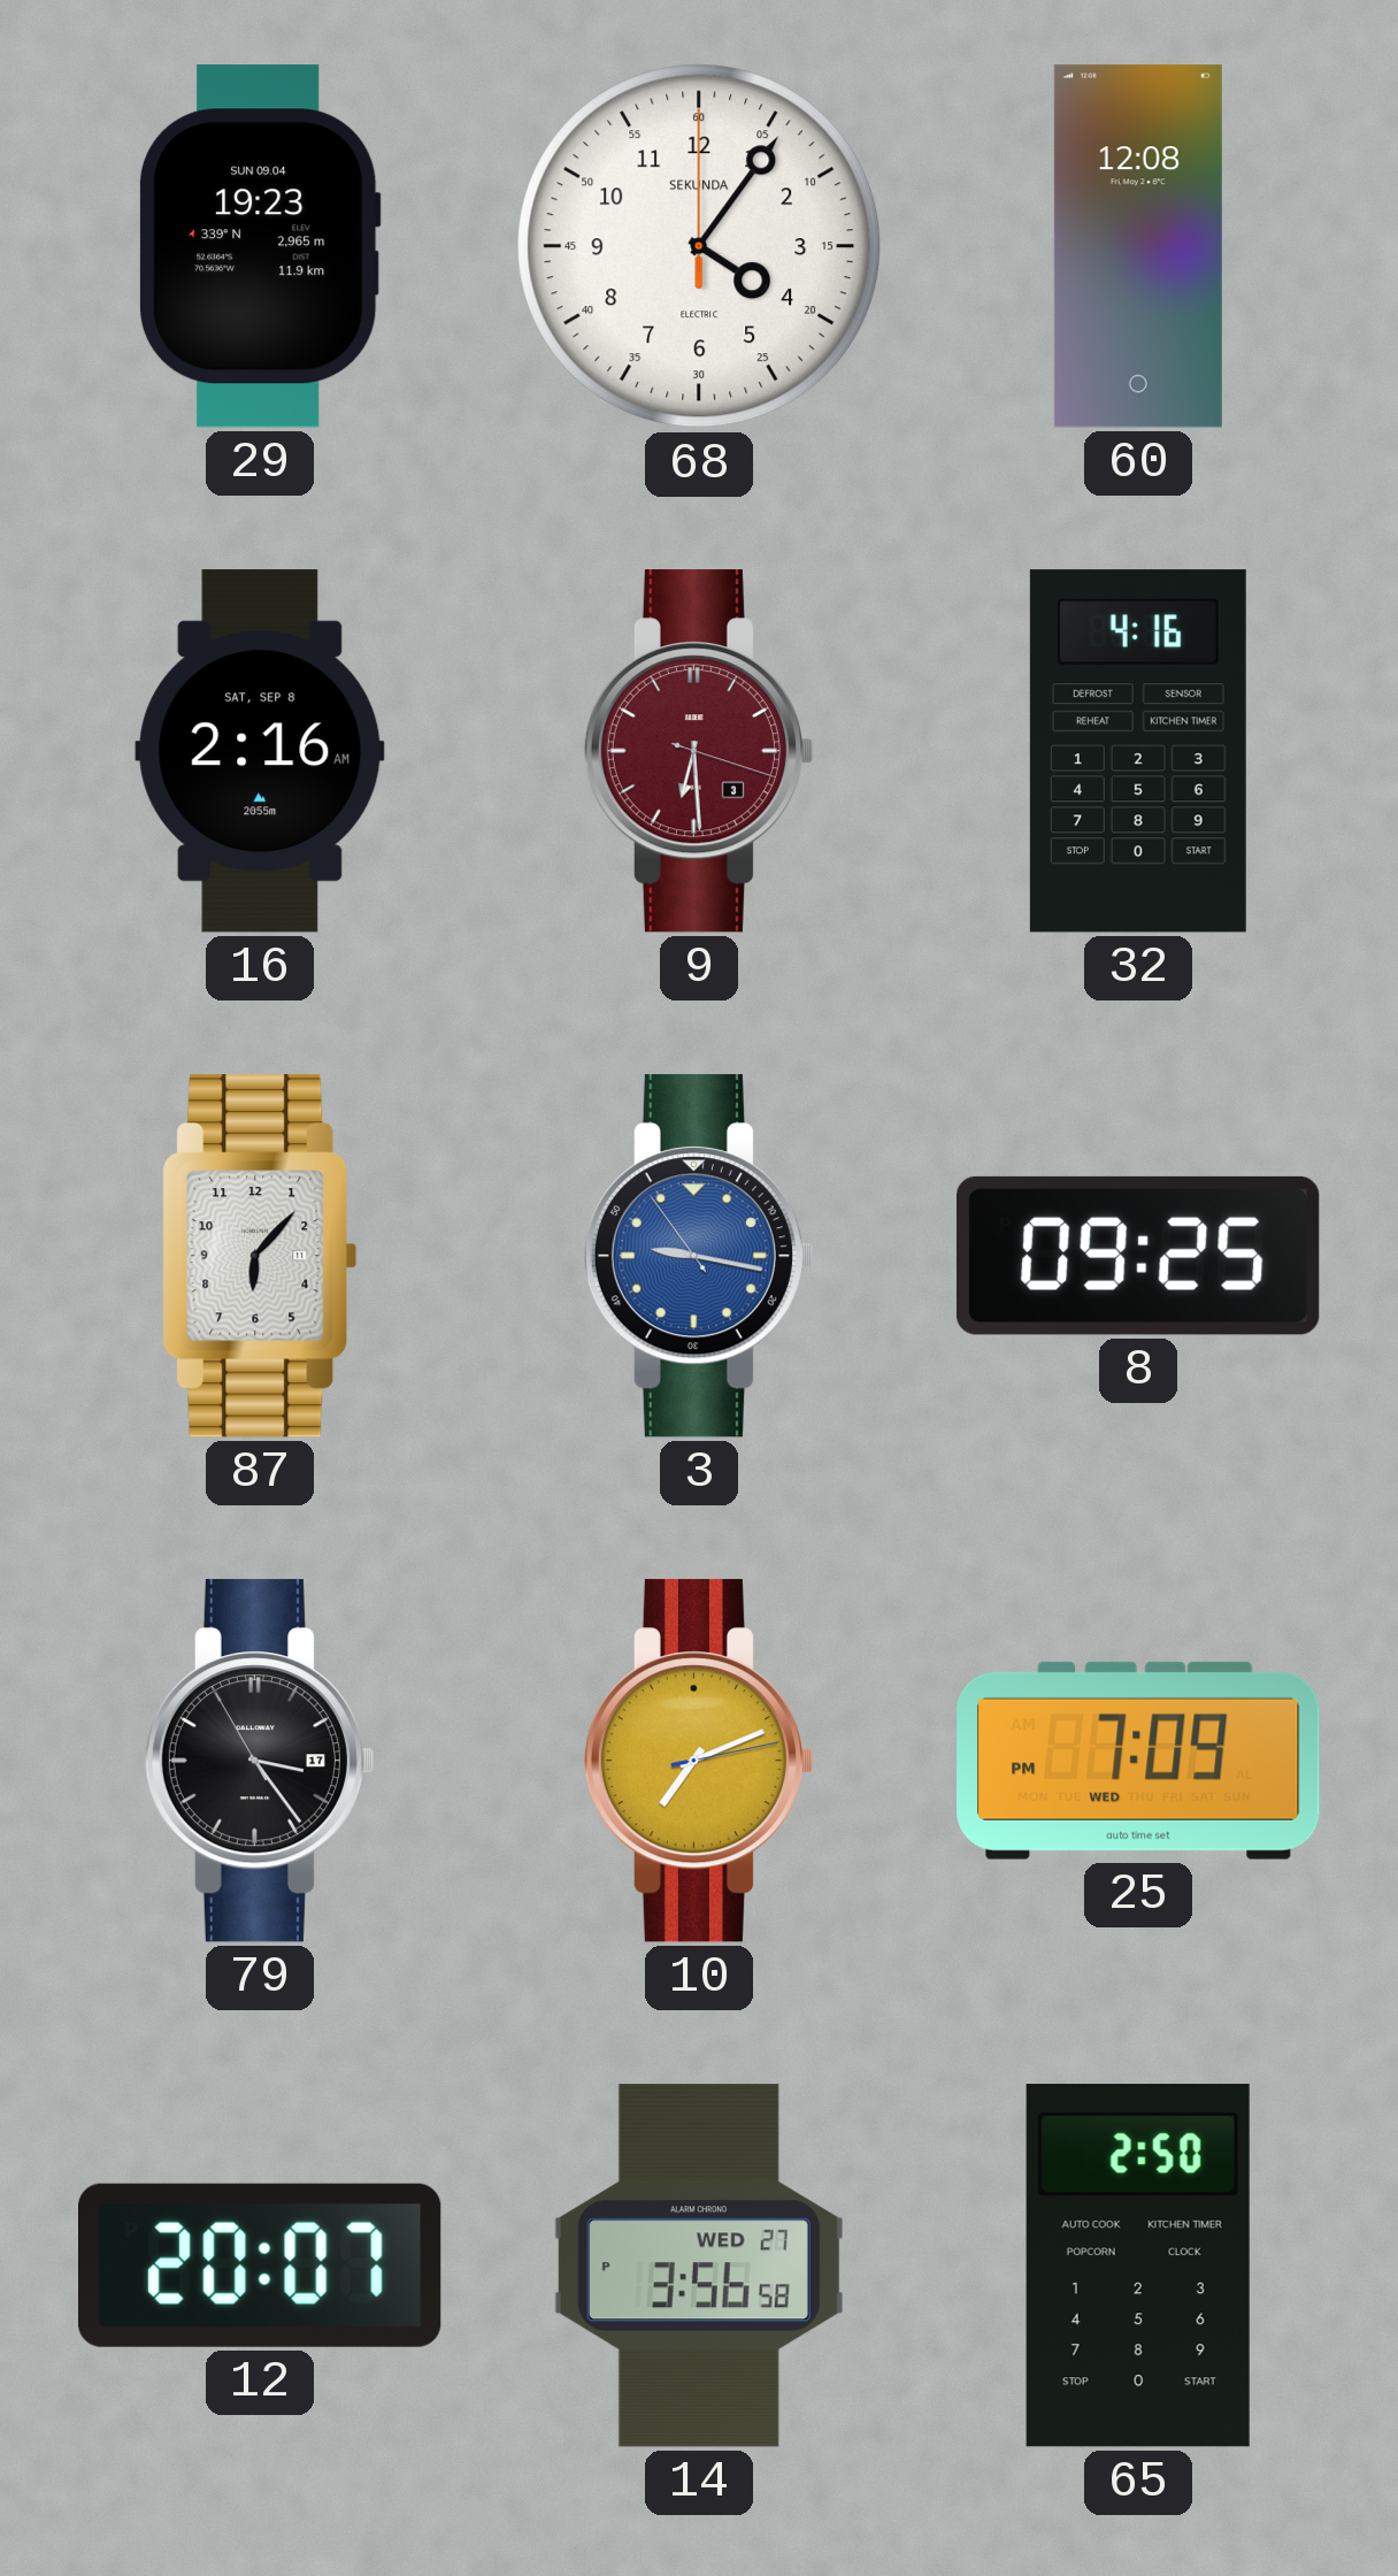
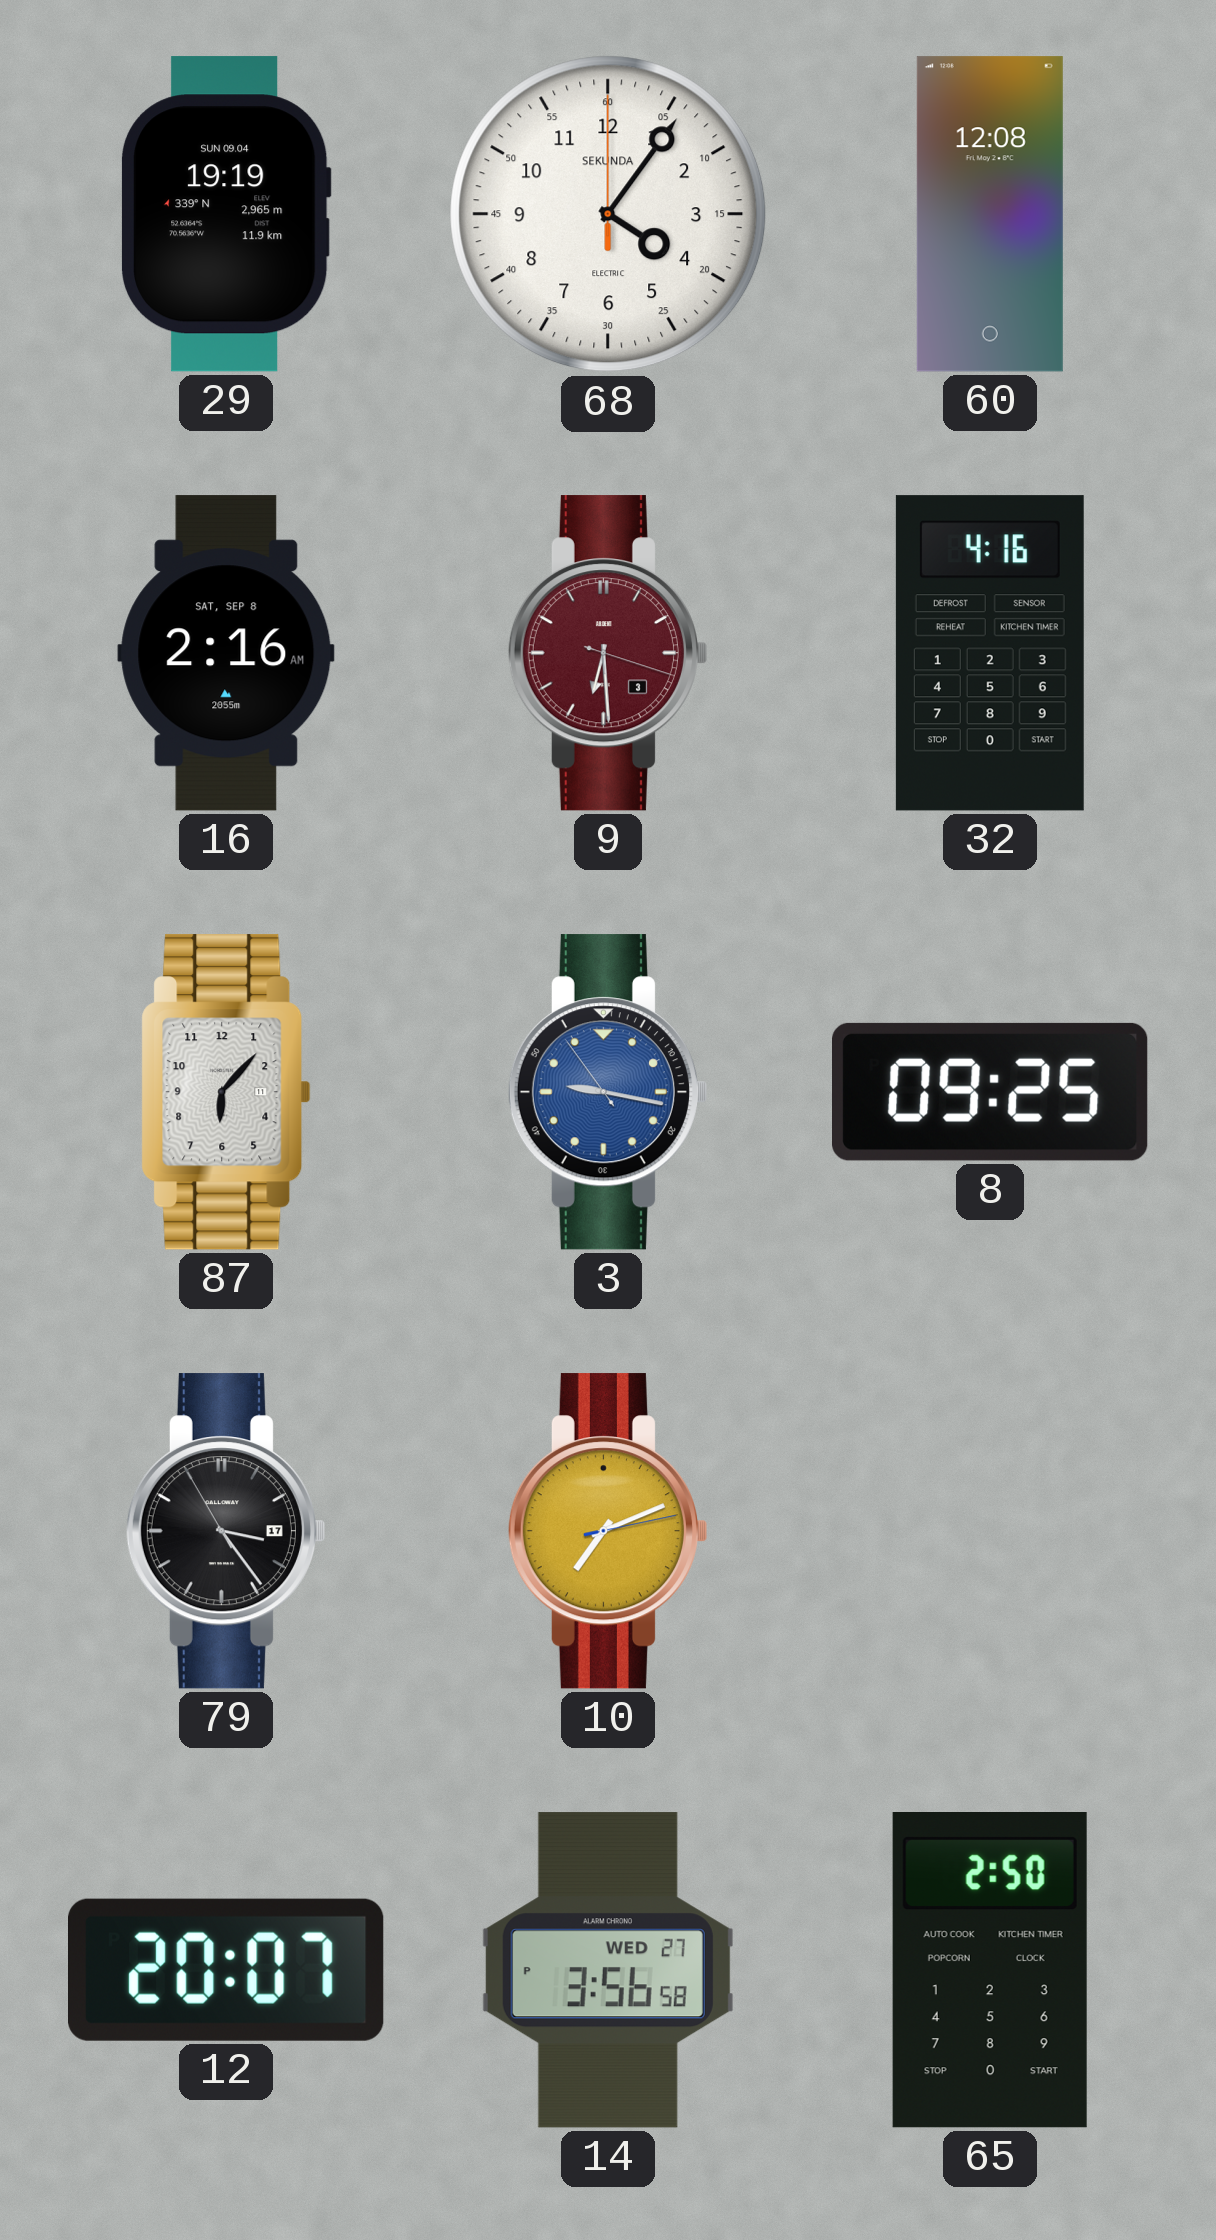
29: 19:23 -> 19:19
25: 7:09 -> none
